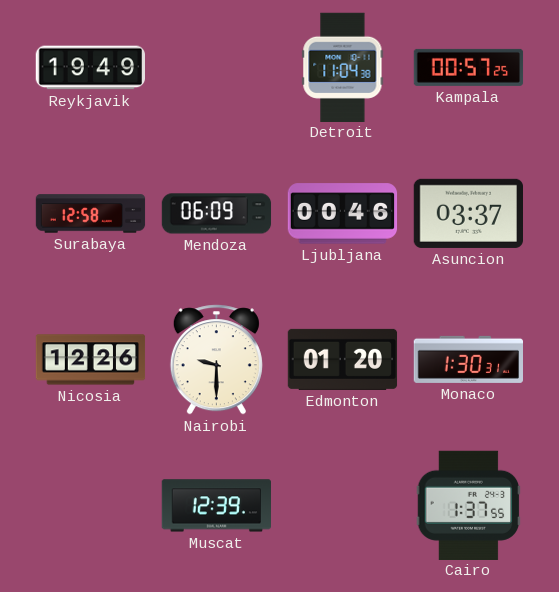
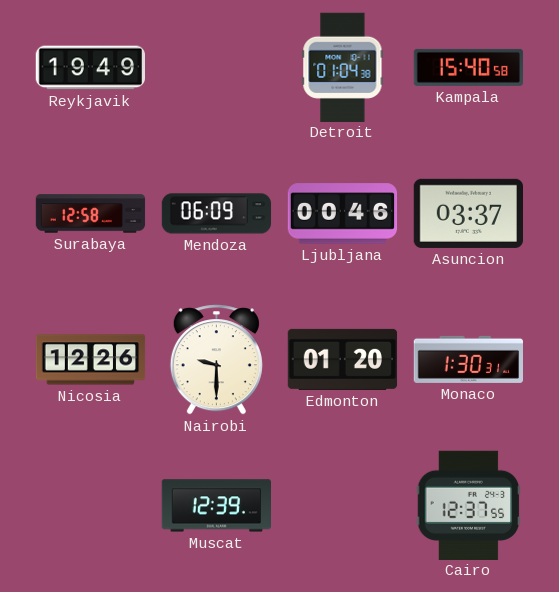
Detroit: 11:04 -> 01:04
Kampala: 00:57 -> 15:40
Cairo: 1:37 -> 12:37
